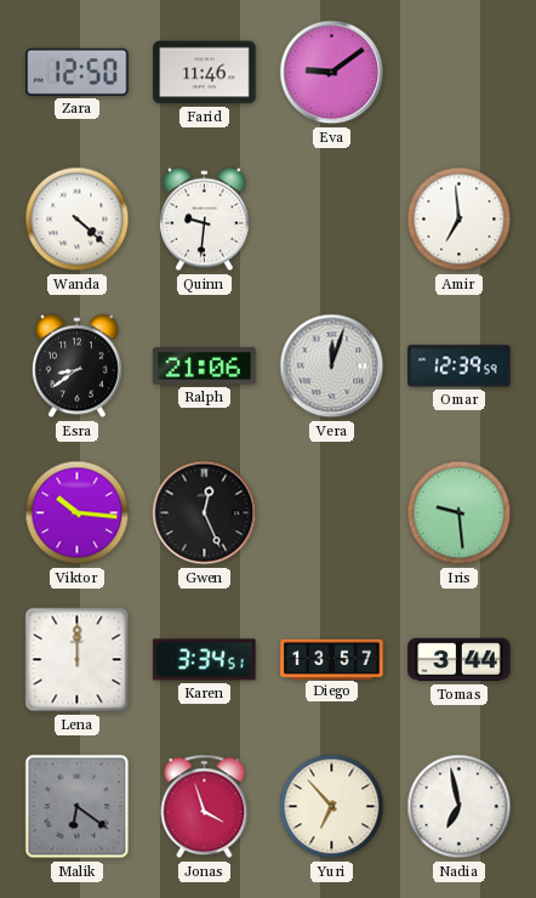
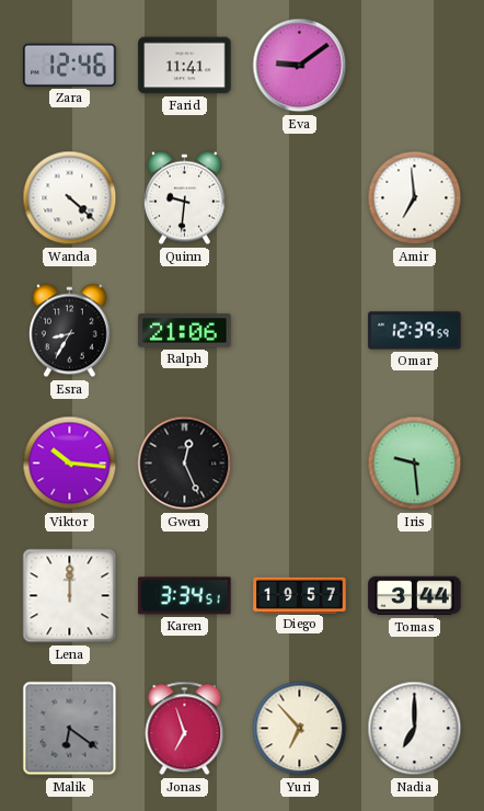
Zara: 12:50 -> 12:46
Farid: 11:46 -> 11:41
Esra: 8:39 -> 8:35
Vera: 12:03 -> none
Diego: 13:57 -> 19:57
Jonas: 3:57 -> 6:57
Nadia: 6:58 -> 7:00
